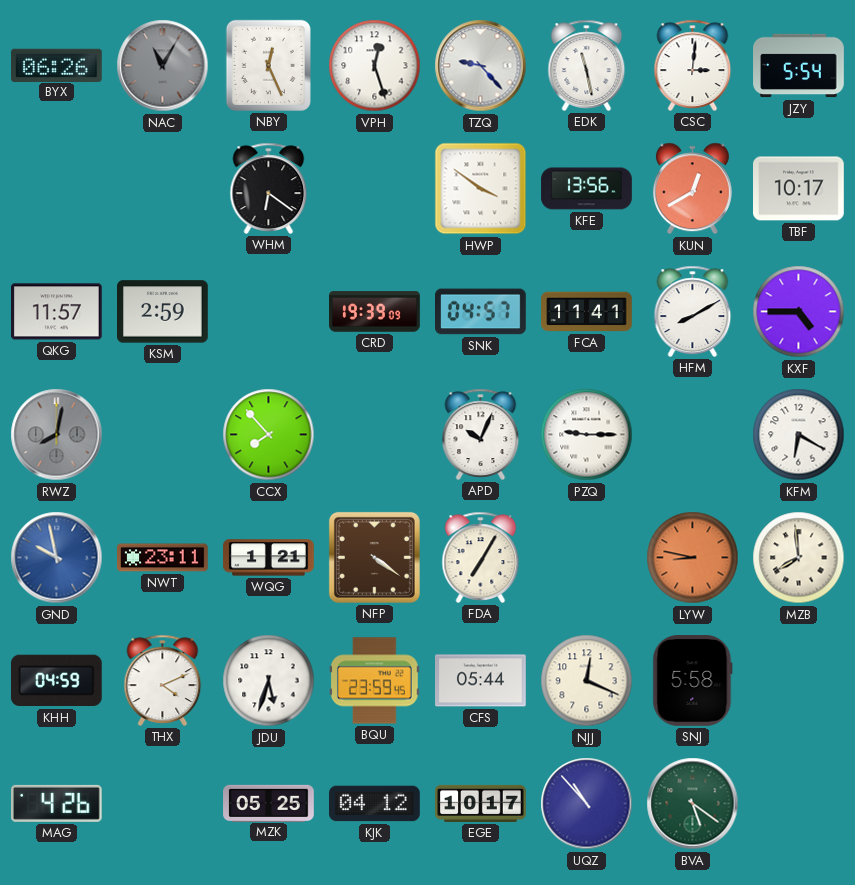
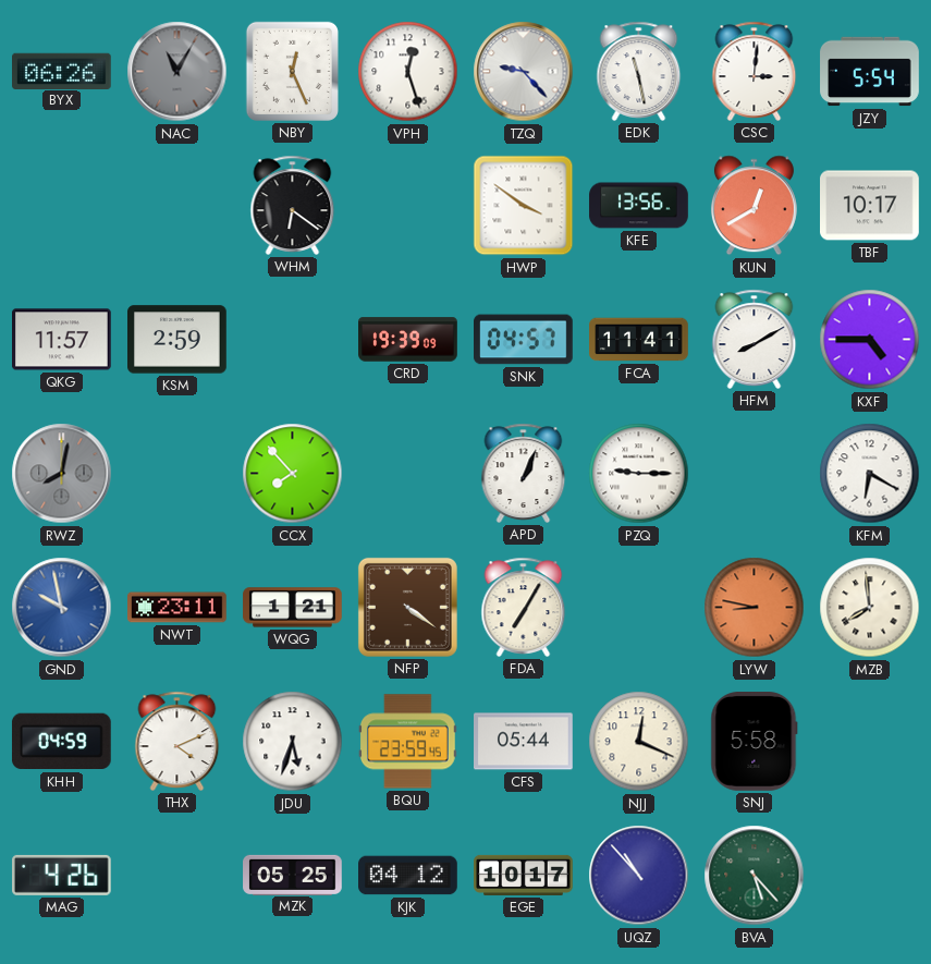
APD: 10:04 -> 1:04
BVA: 5:21 -> 5:23
